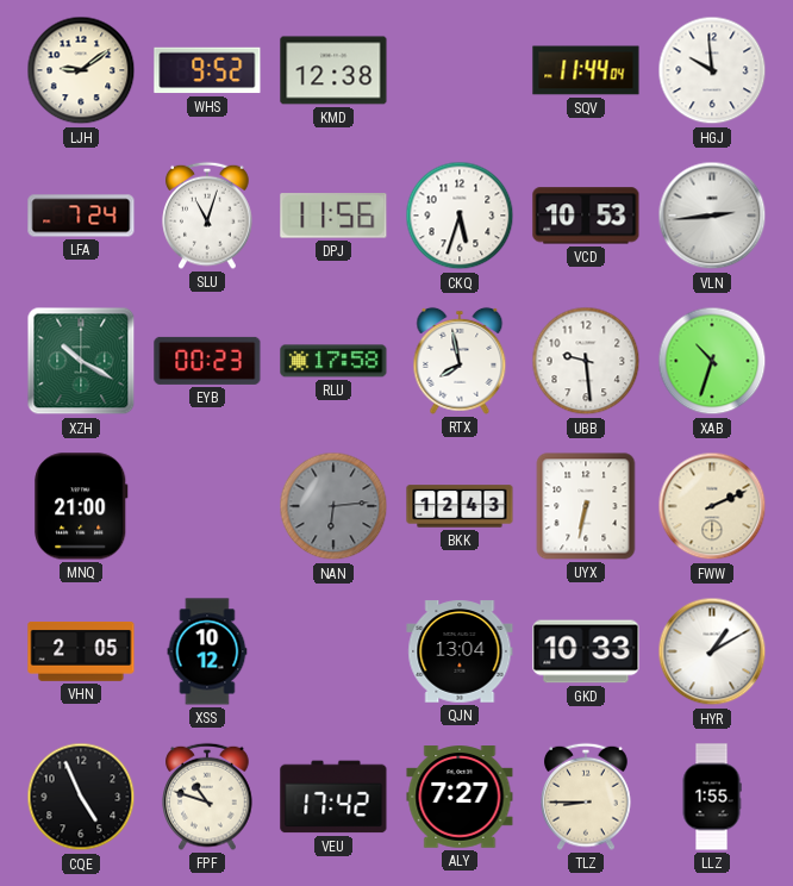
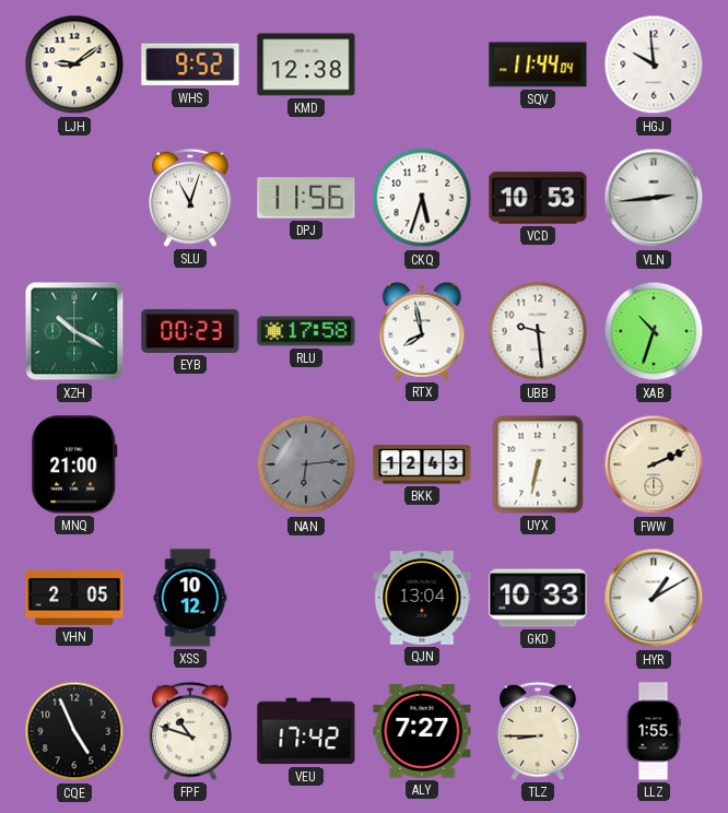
LFA: 7:24 -> none
